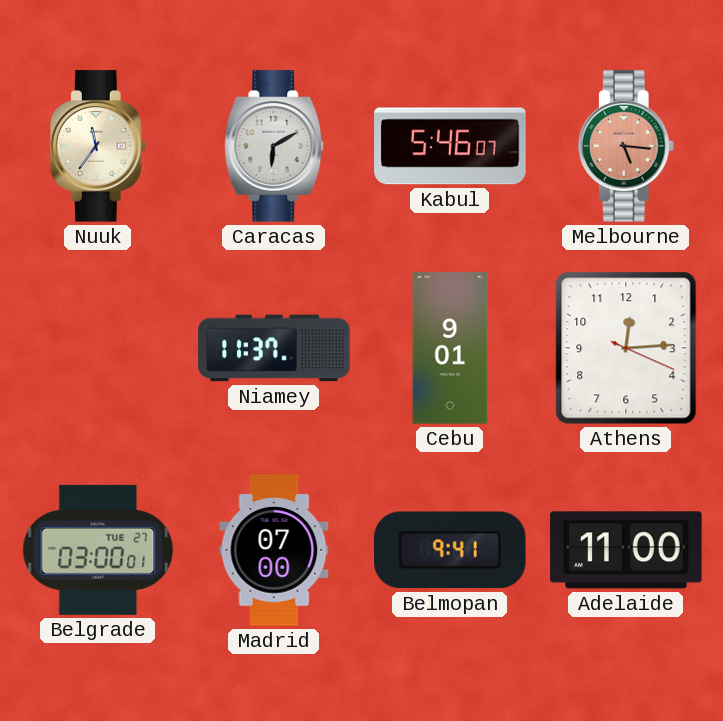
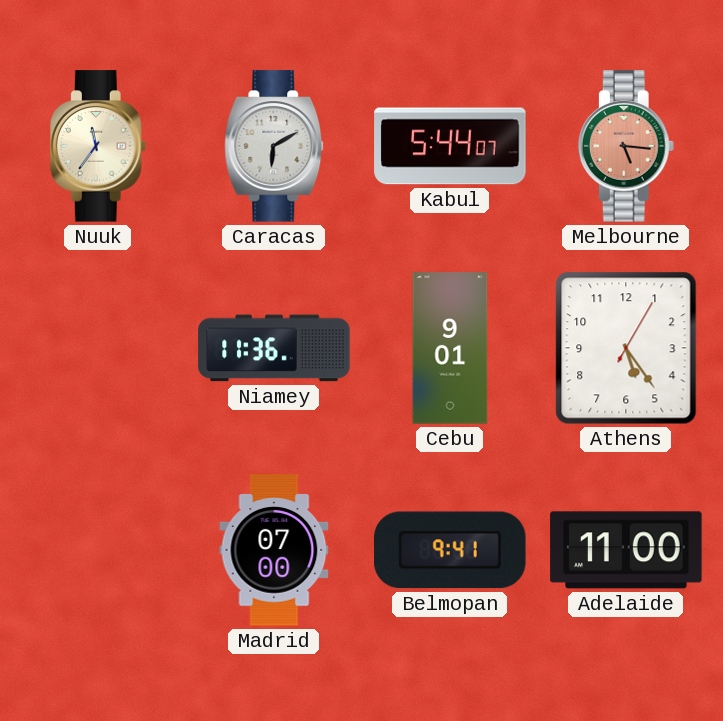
Kabul: 5:46 -> 5:44
Niamey: 11:37 -> 11:36
Athens: 12:14 -> 5:24
Belgrade: 03:00 -> none
